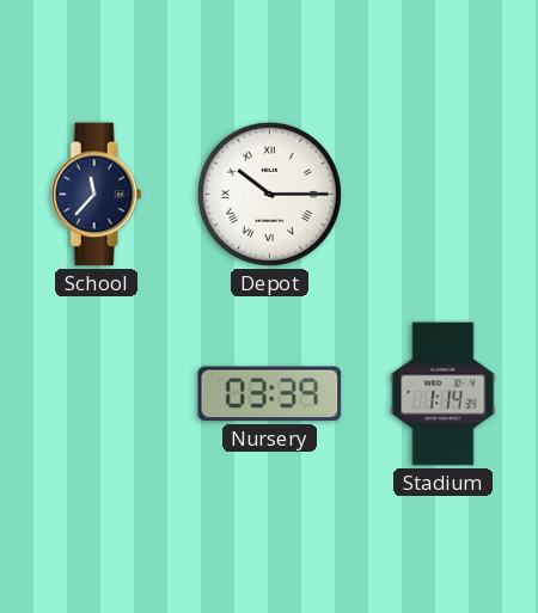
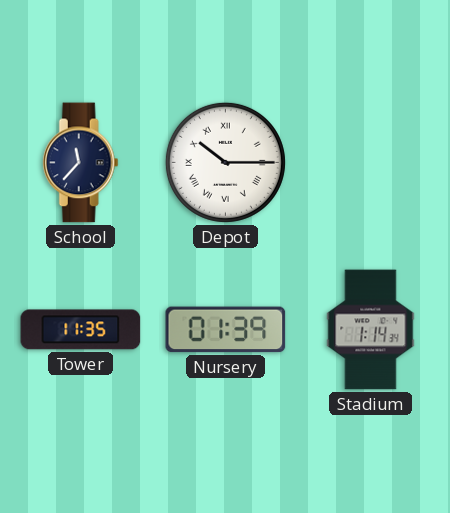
Tower: none -> 11:35
Nursery: 03:39 -> 01:39
